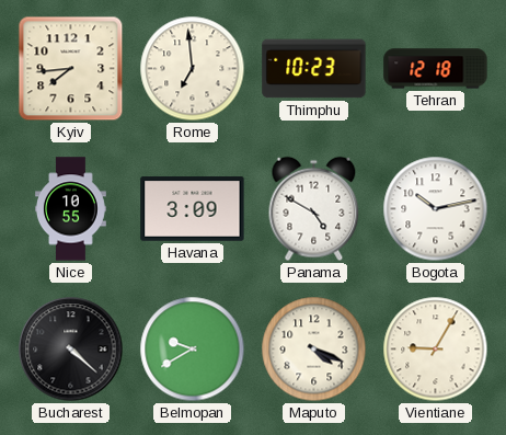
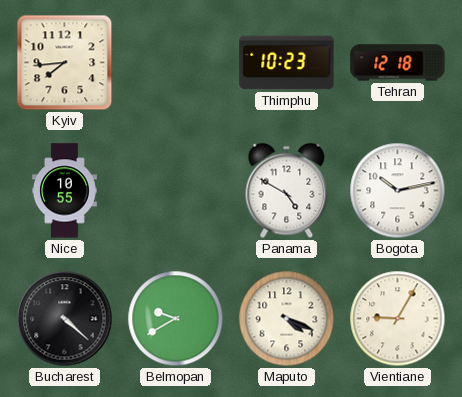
Rome: 6:59 -> none
Havana: 3:09 -> none
